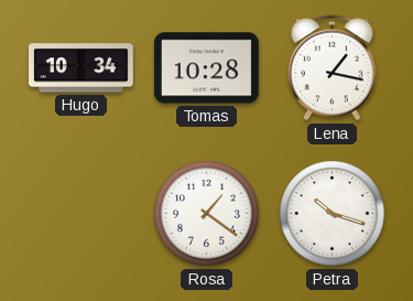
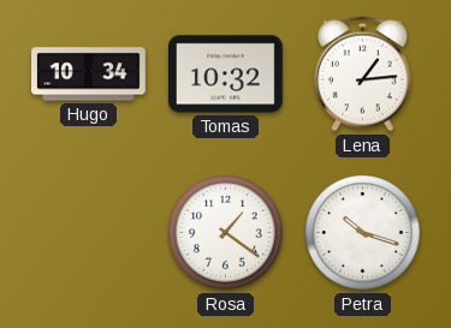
Tomas: 10:28 -> 10:32
Lena: 1:17 -> 1:14
